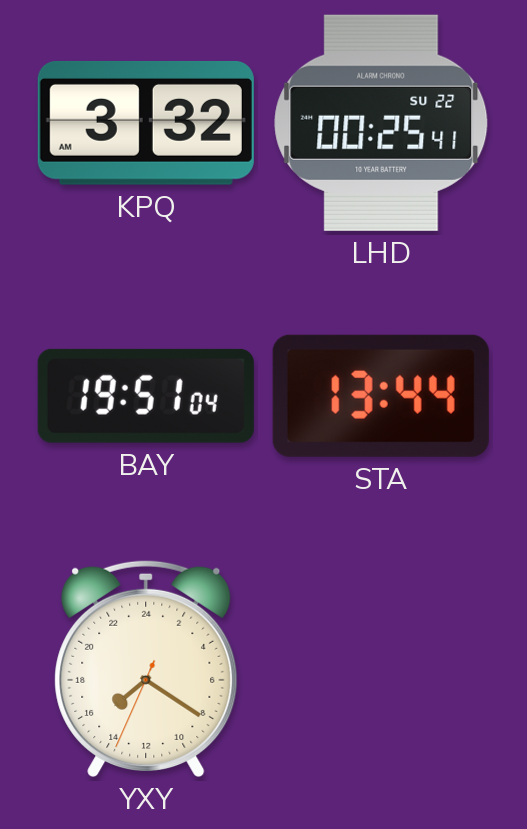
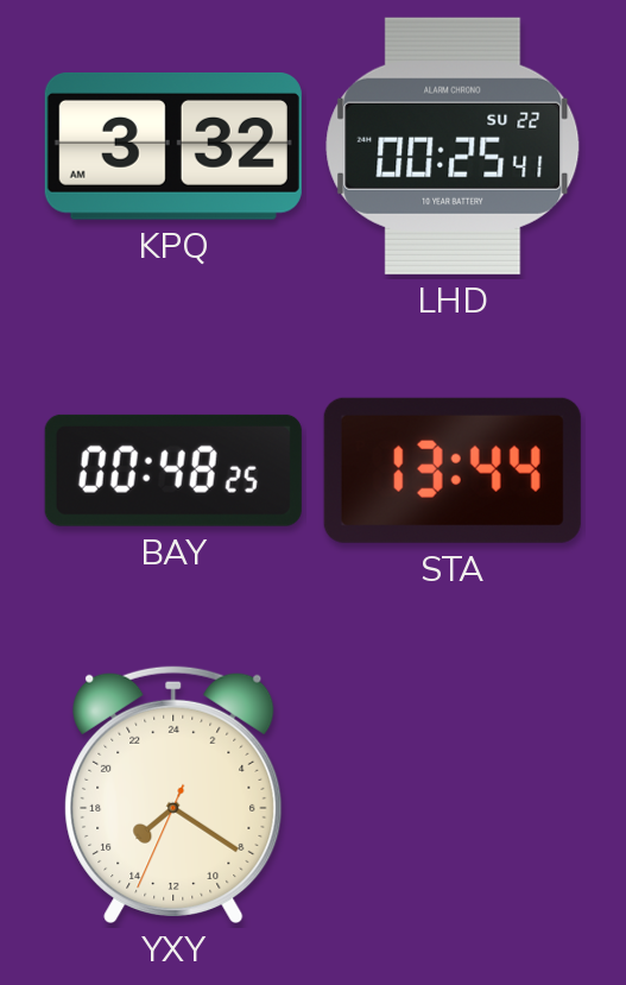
BAY: 19:51 -> 00:48
